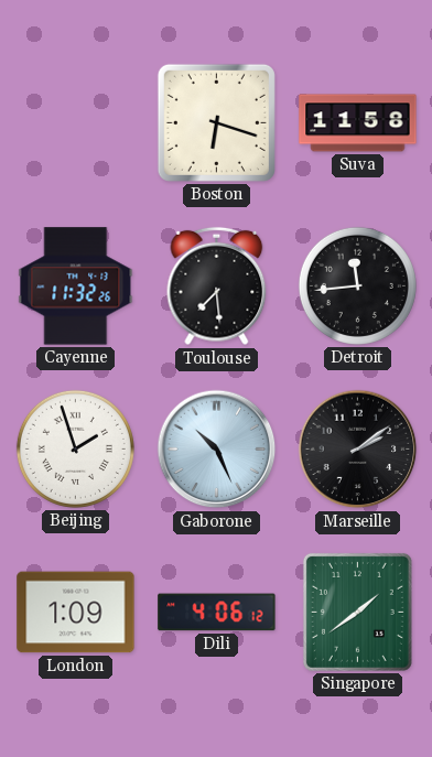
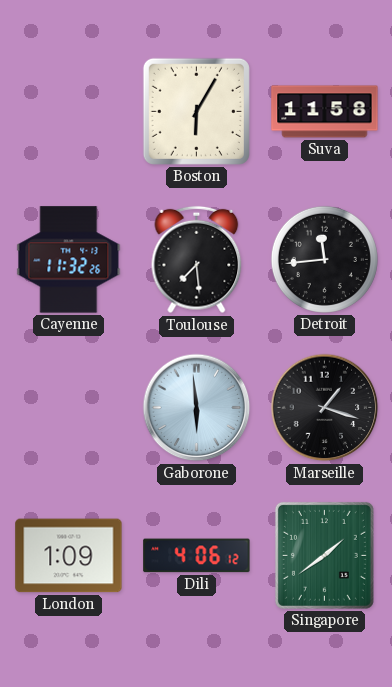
Boston: 6:18 -> 6:05
Beijing: 1:57 -> none
Gaborone: 10:26 -> 5:59
Marseille: 2:09 -> 1:18
